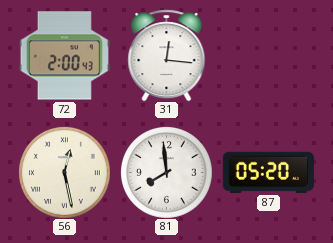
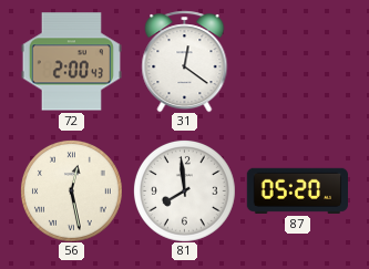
31: 12:16 -> 12:21
